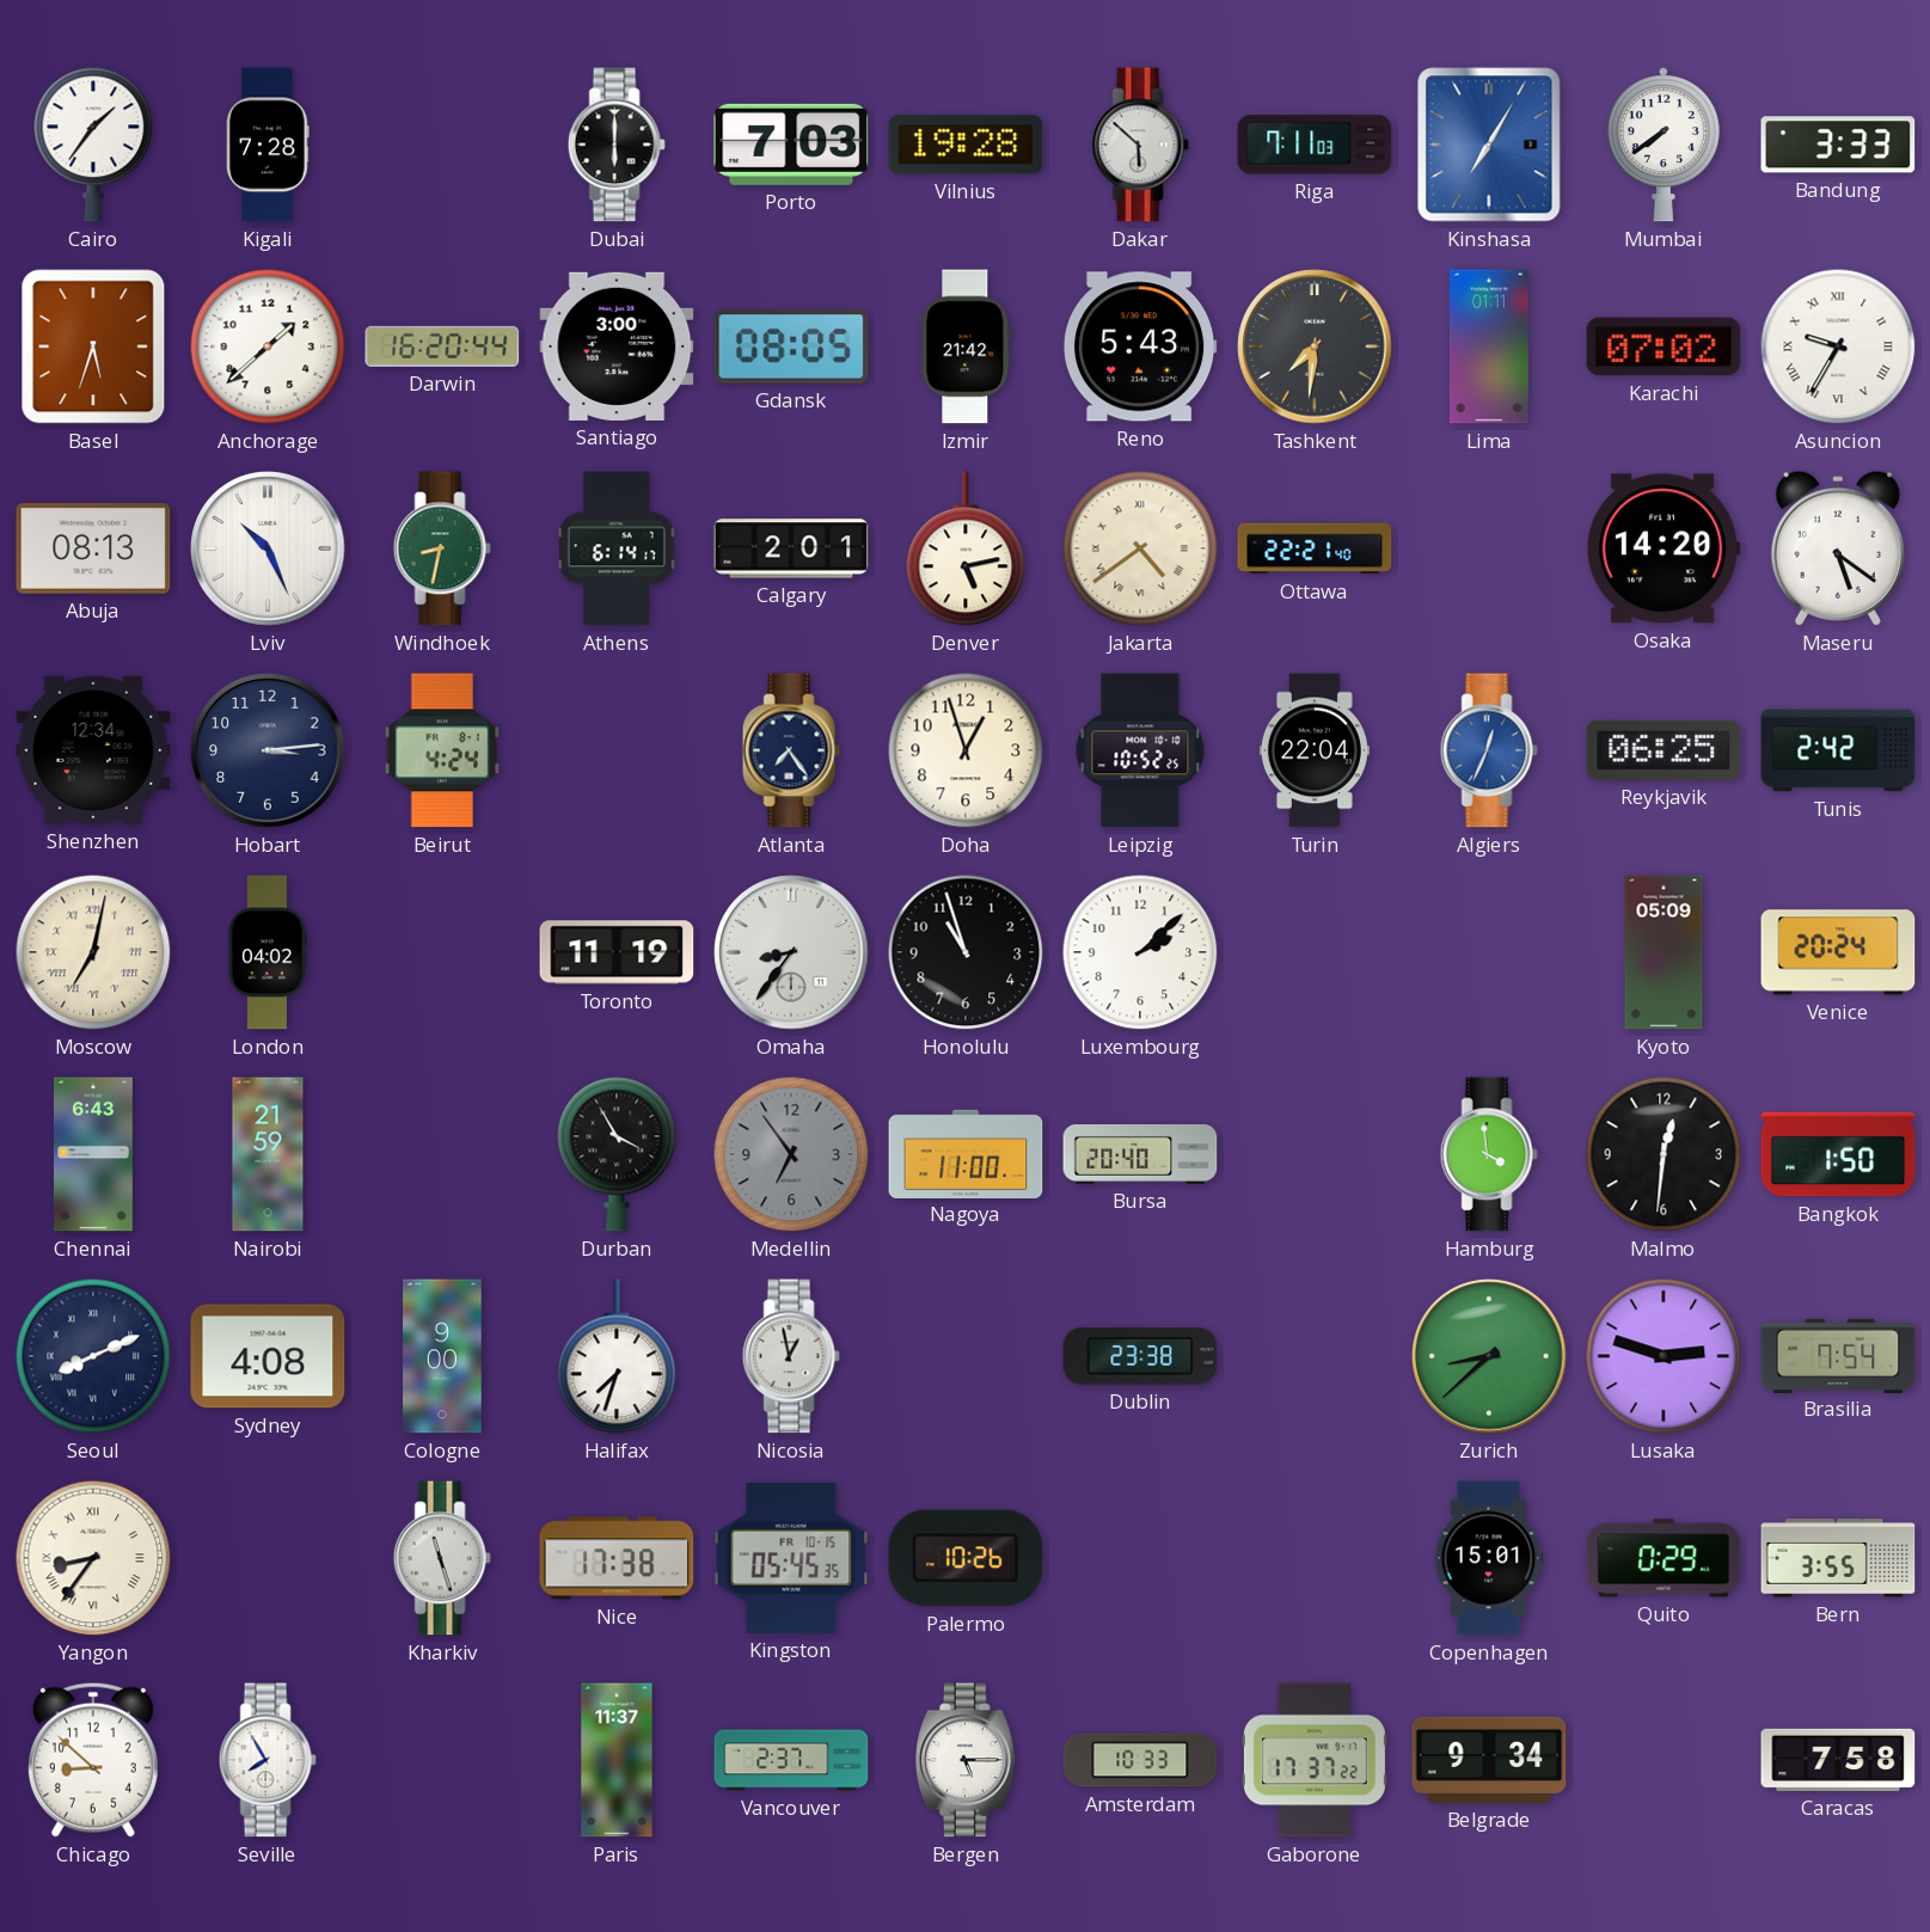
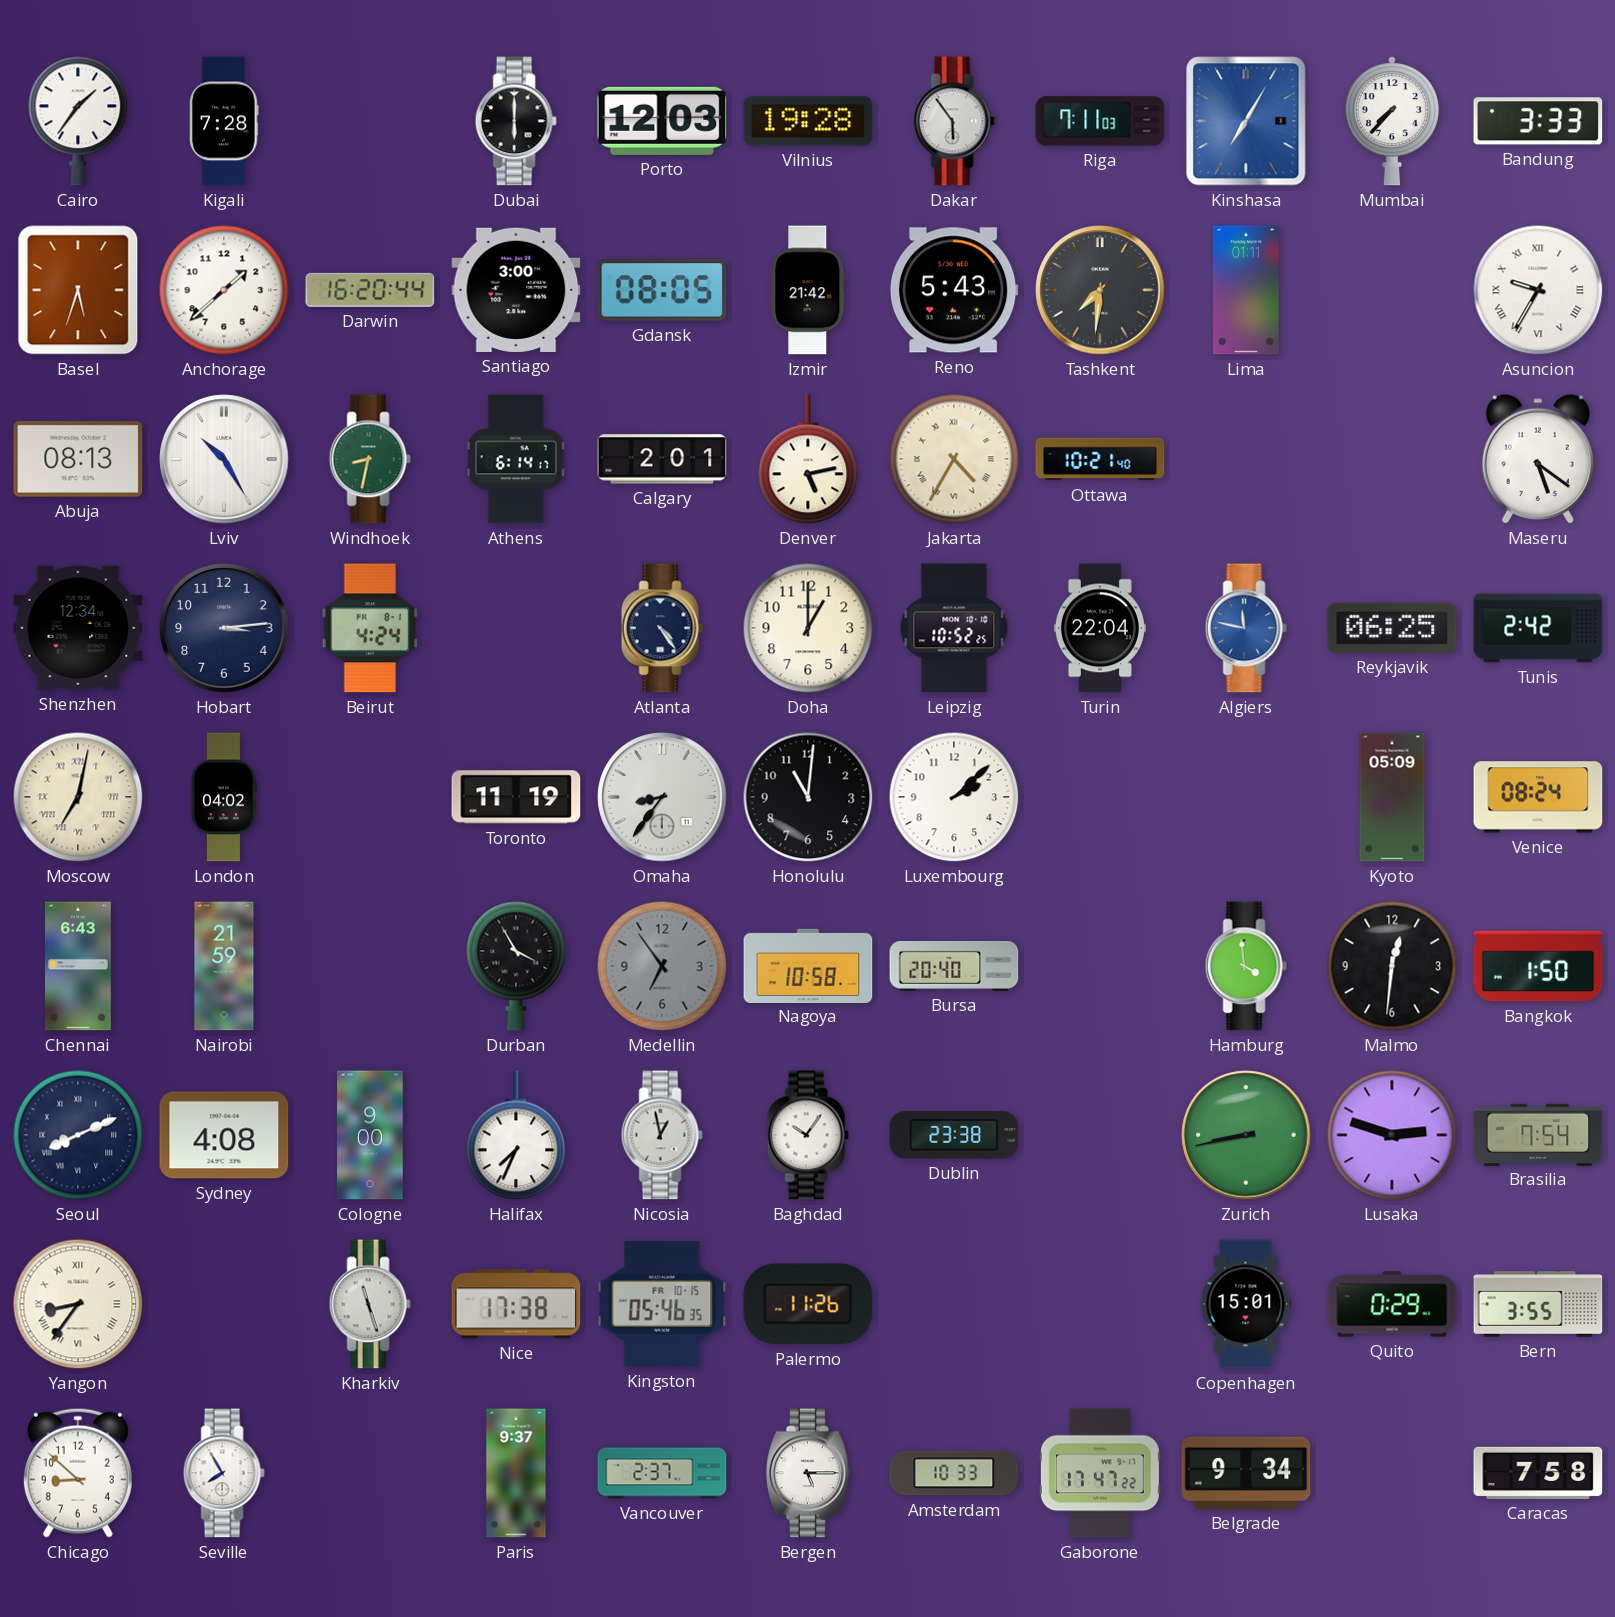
Porto: 7:03 -> 12:03
Dakar: 5:52 -> 5:54
Mumbai: 7:39 -> 7:37
Karachi: 07:02 -> none
Lviv: 10:26 -> 10:25
Jakarta: 4:39 -> 4:35
Ottawa: 22:21 -> 10:21
Osaka: 14:20 -> none
Atlanta: 7:24 -> 4:24
Doha: 12:57 -> 1:00
Algiers: 12:34 -> 11:47
Honolulu: 10:57 -> 11:01
Venice: 20:24 -> 08:24
Nagoya: 11:00 -> 10:58
Halifax: 7:33 -> 7:34
Baghdad: none -> 10:06
Zurich: 8:38 -> 8:43
Kingston: 05:45 -> 05:46
Palermo: 10:26 -> 11:26
Paris: 11:37 -> 9:37
Gaborone: 17:37 -> 17:47
